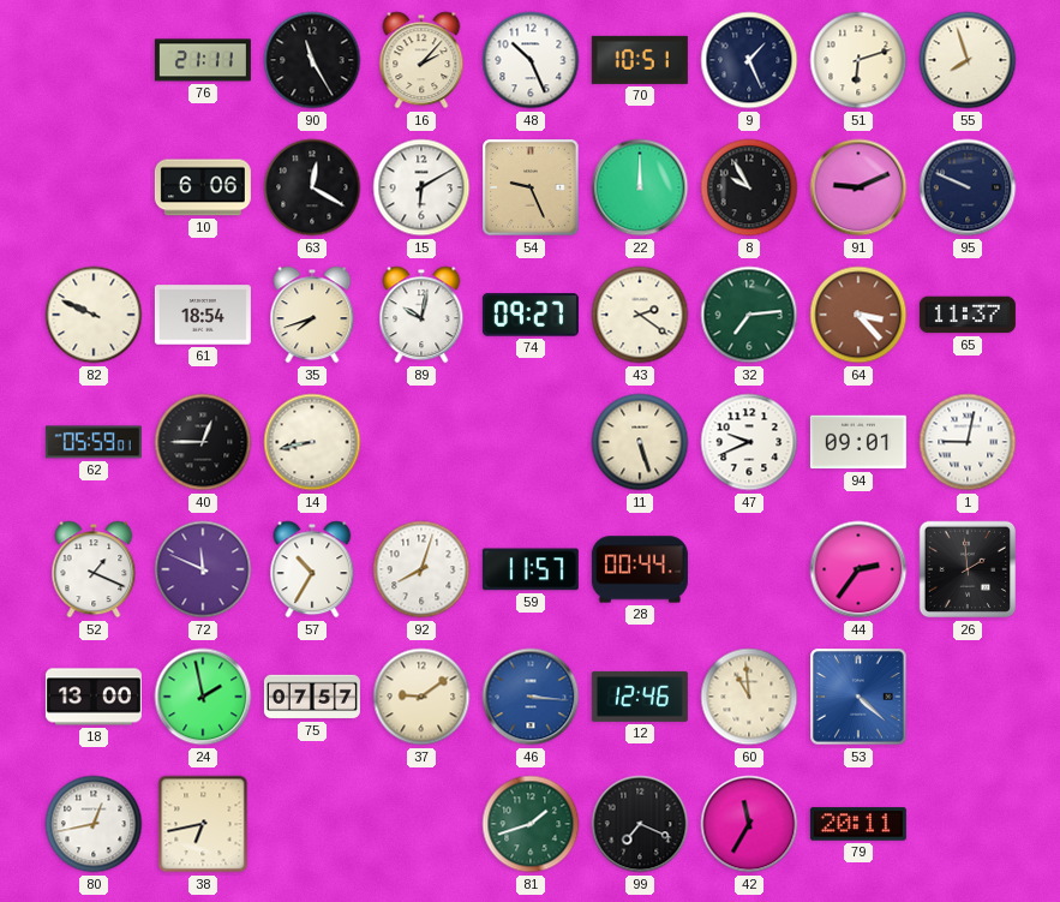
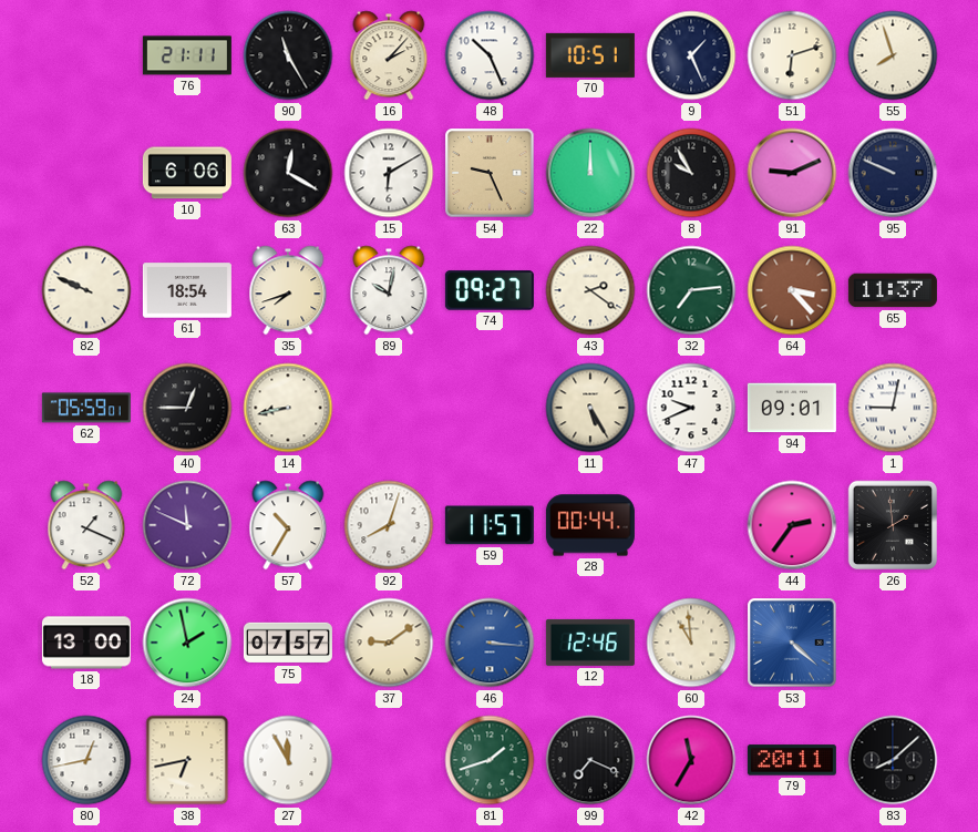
11: 5:27 -> 5:25
27: none -> 11:55
83: none -> 8:08
